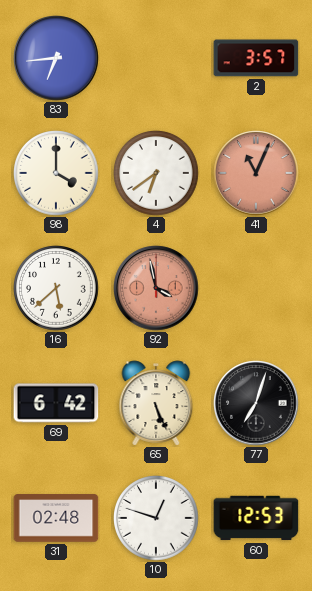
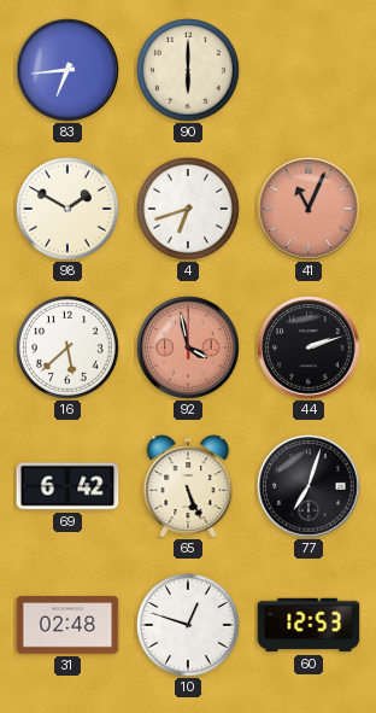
90: none -> 6:00
2: 3:57 -> none
98: 4:00 -> 1:50
4: 6:39 -> 6:42
44: none -> 2:12
